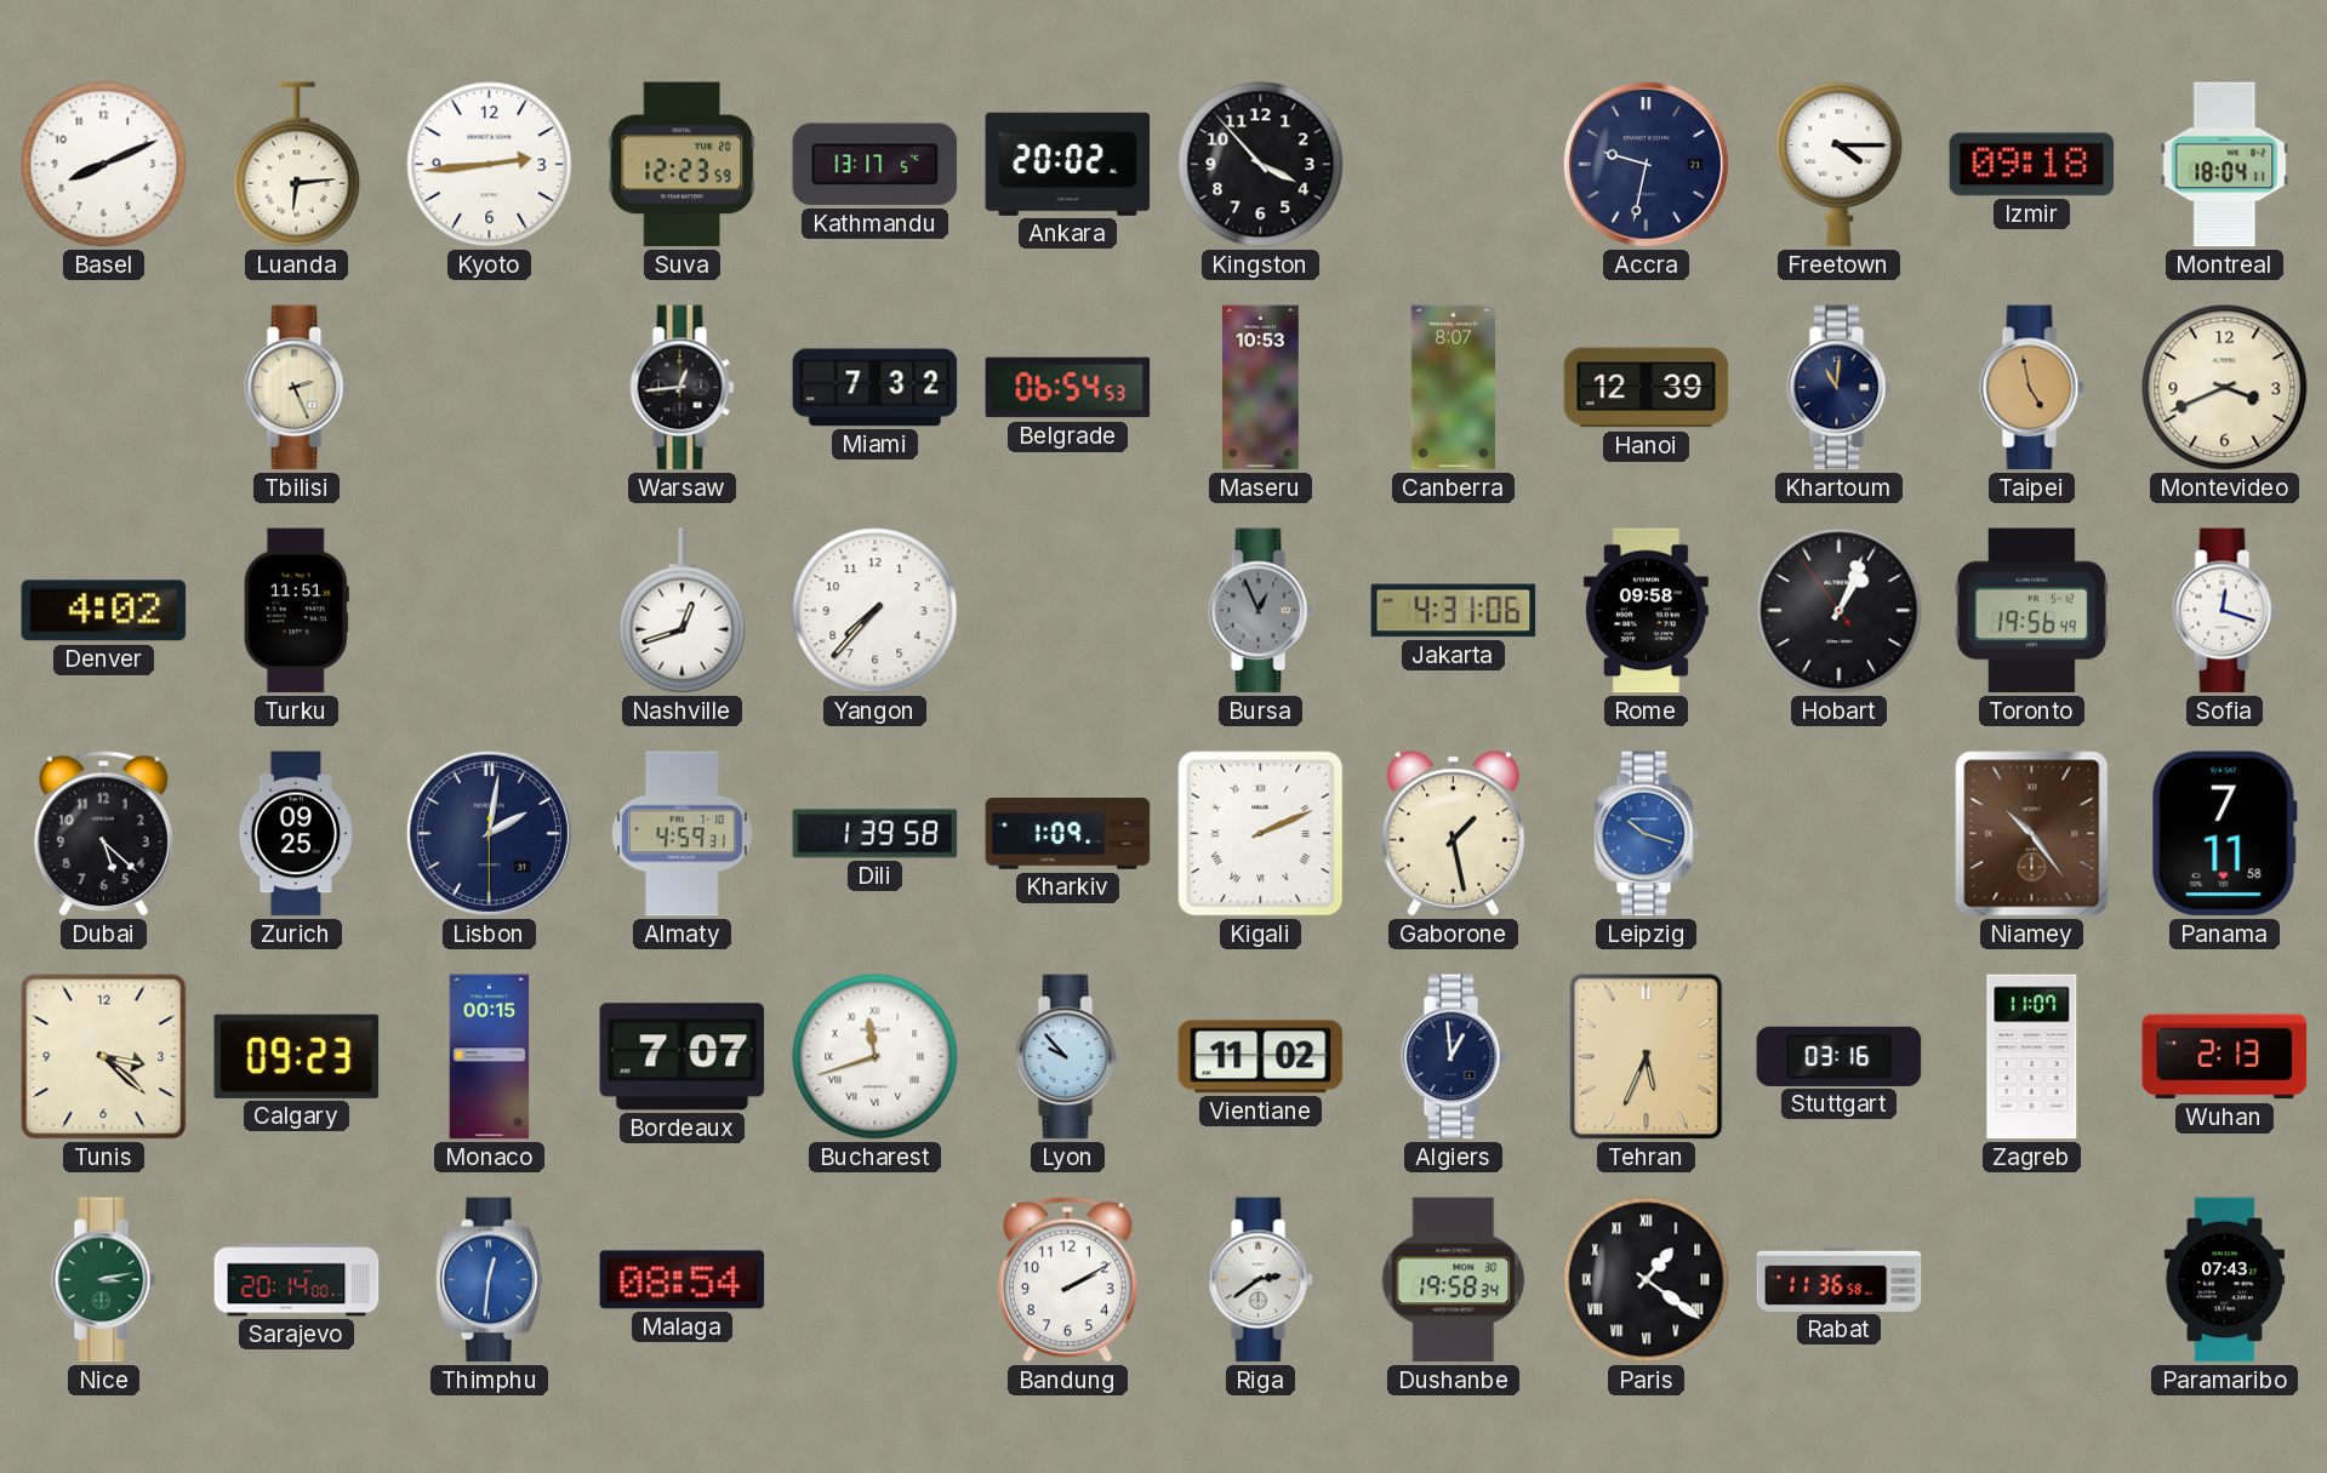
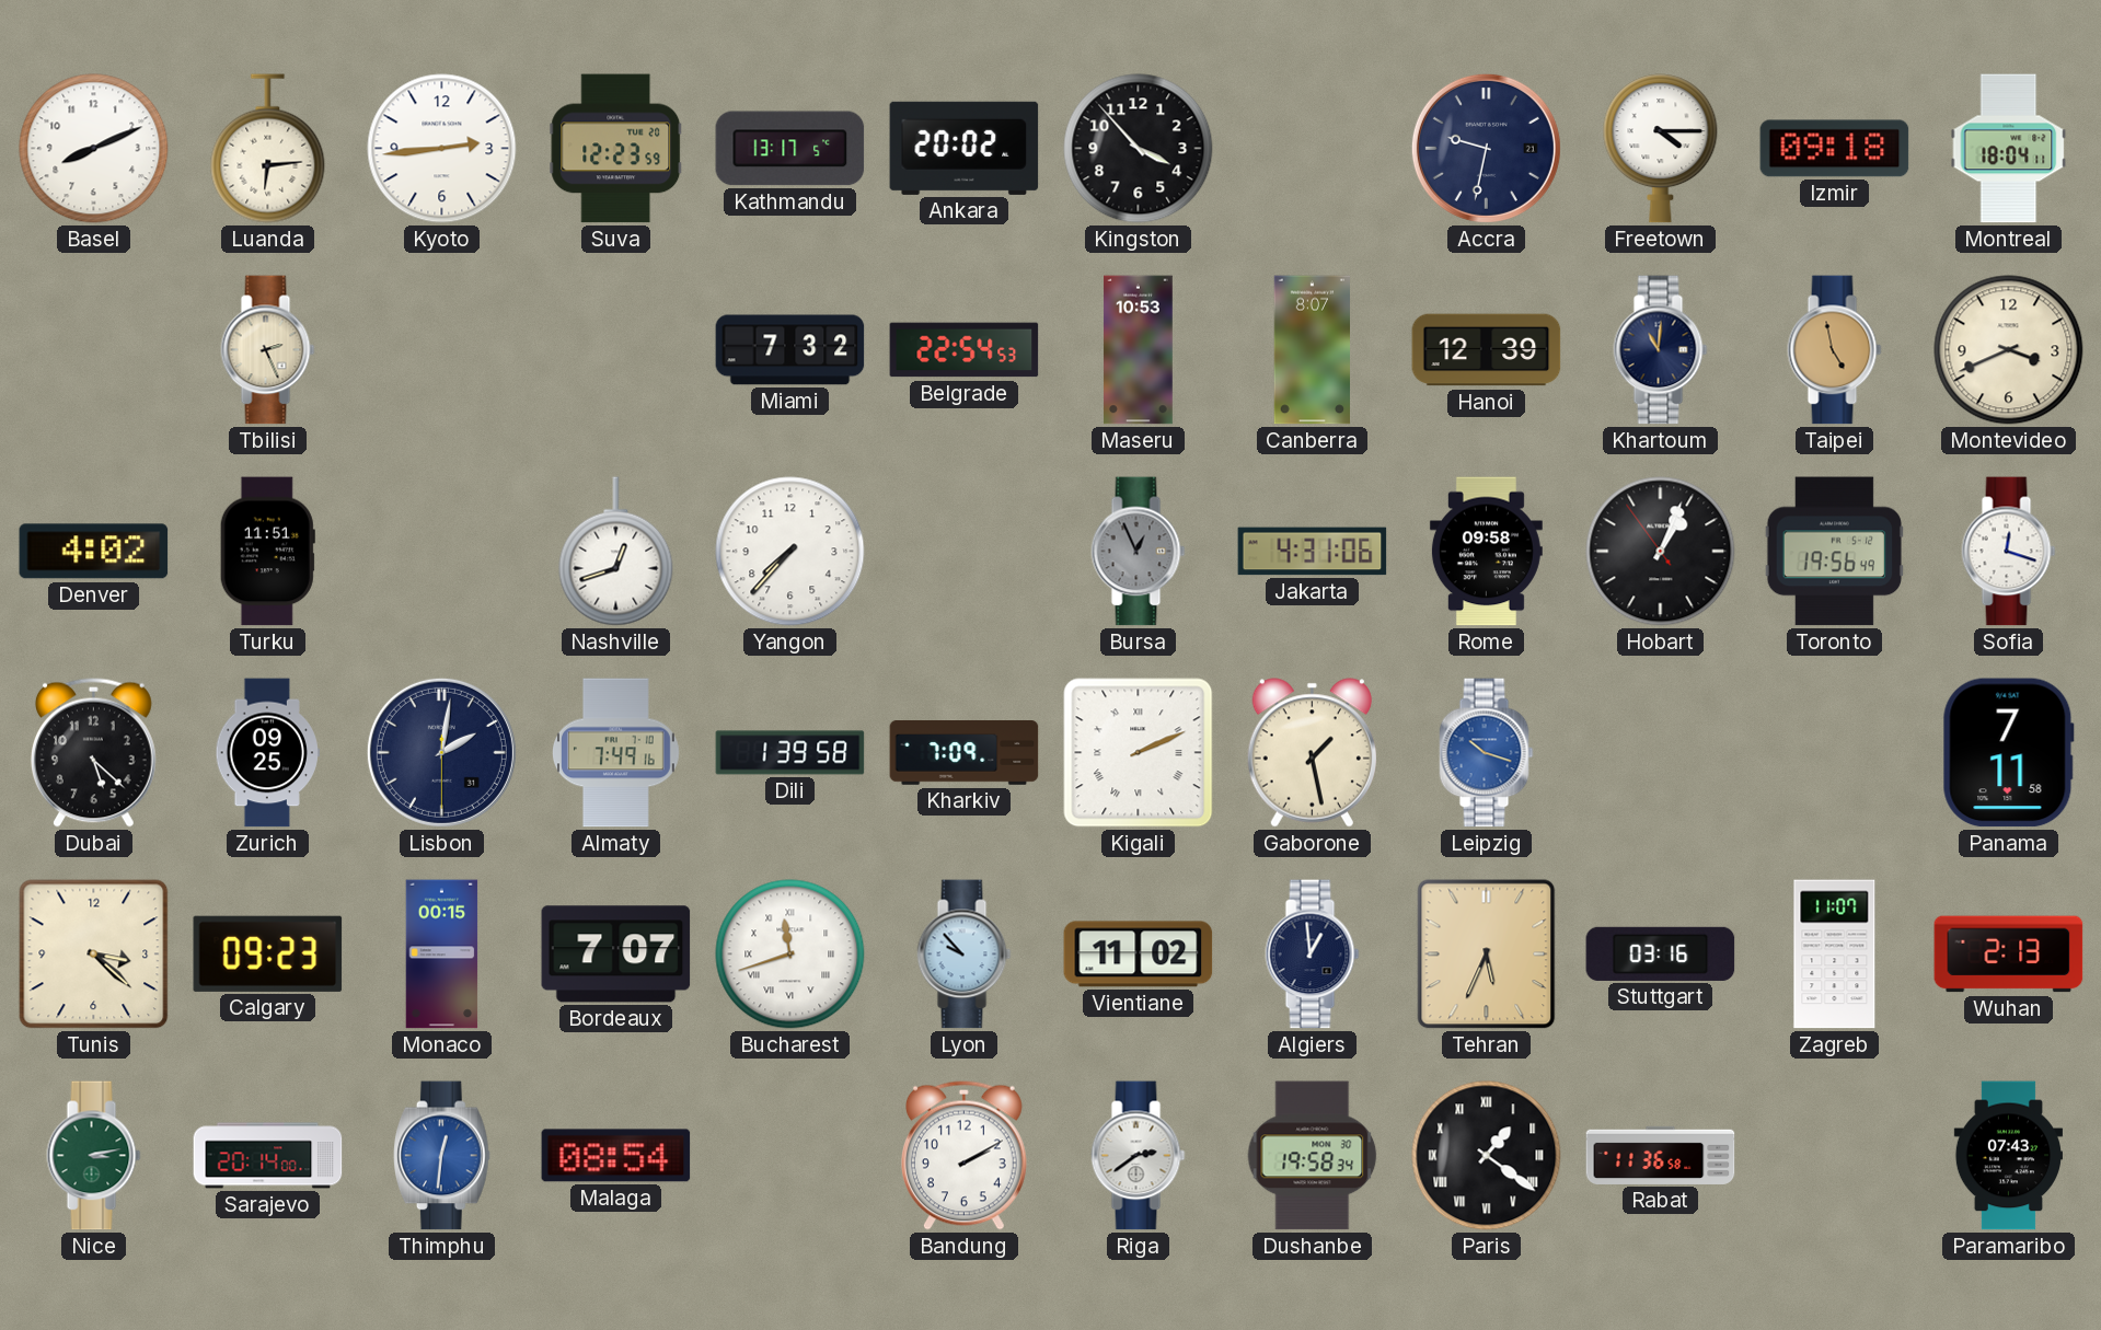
Warsaw: 12:44 -> none
Belgrade: 06:54 -> 22:54
Almaty: 4:59 -> 7:49
Kharkiv: 1:09 -> 7:09
Niamey: 10:24 -> none
